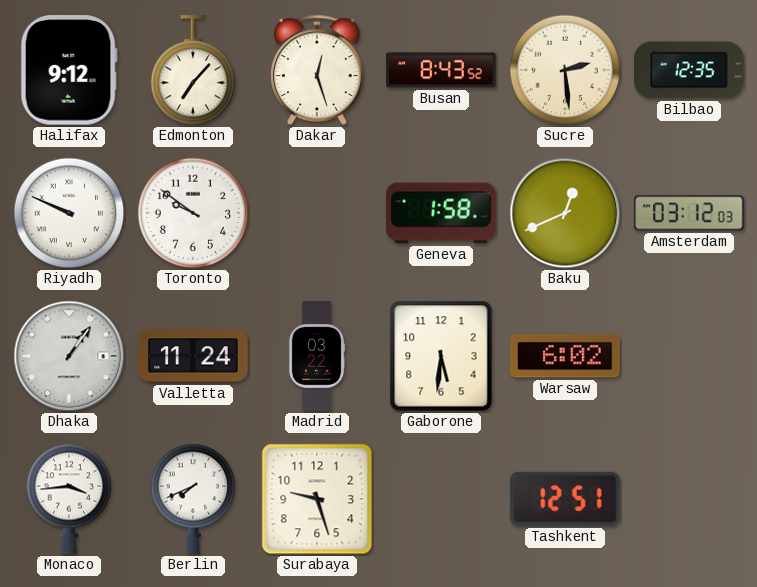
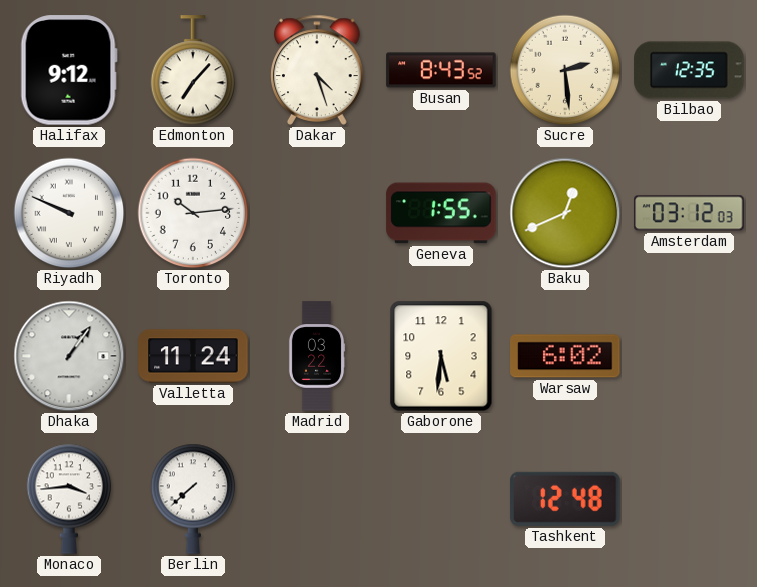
Dakar: 12:27 -> 4:27
Toronto: 9:51 -> 10:14
Geneva: 1:58 -> 1:55
Berlin: 7:41 -> 7:38
Surabaya: 9:27 -> none
Tashkent: 12:51 -> 12:48
